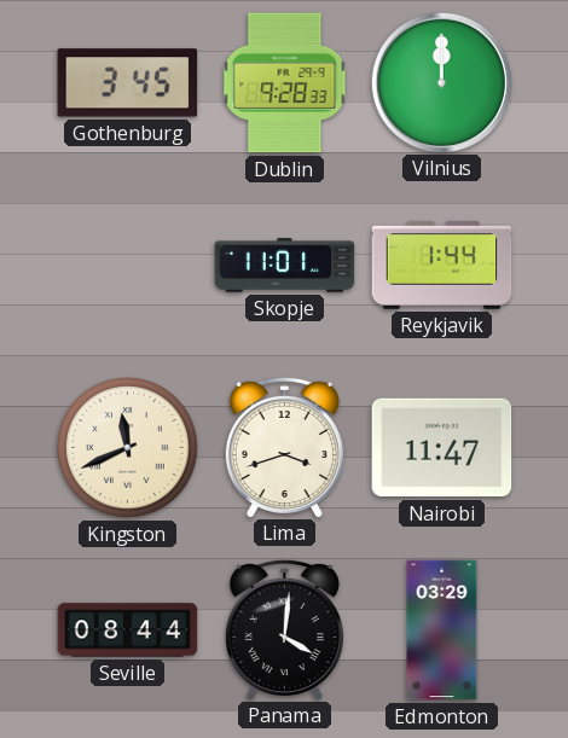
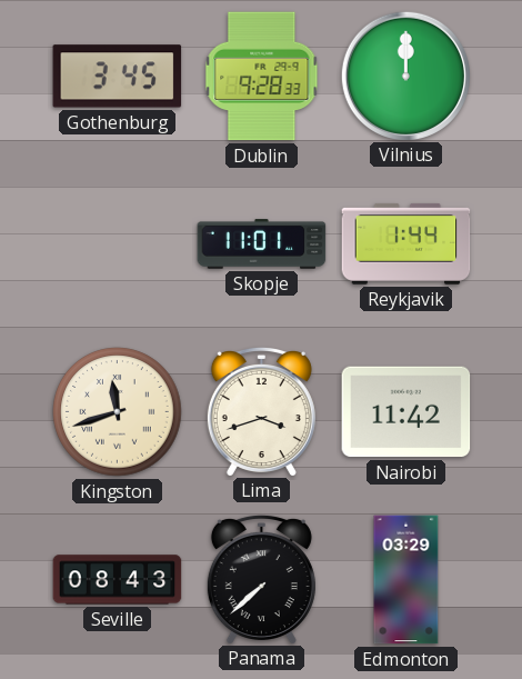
Kingston: 11:41 -> 11:42
Nairobi: 11:47 -> 11:42
Seville: 08:44 -> 08:43
Panama: 4:01 -> 7:38
